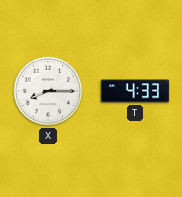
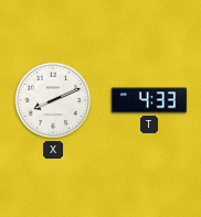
X: 8:15 -> 8:11
